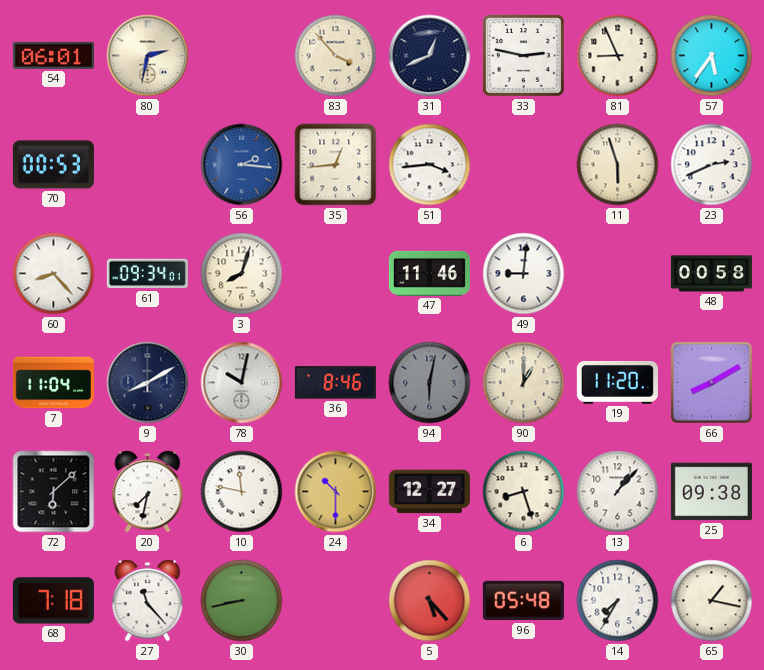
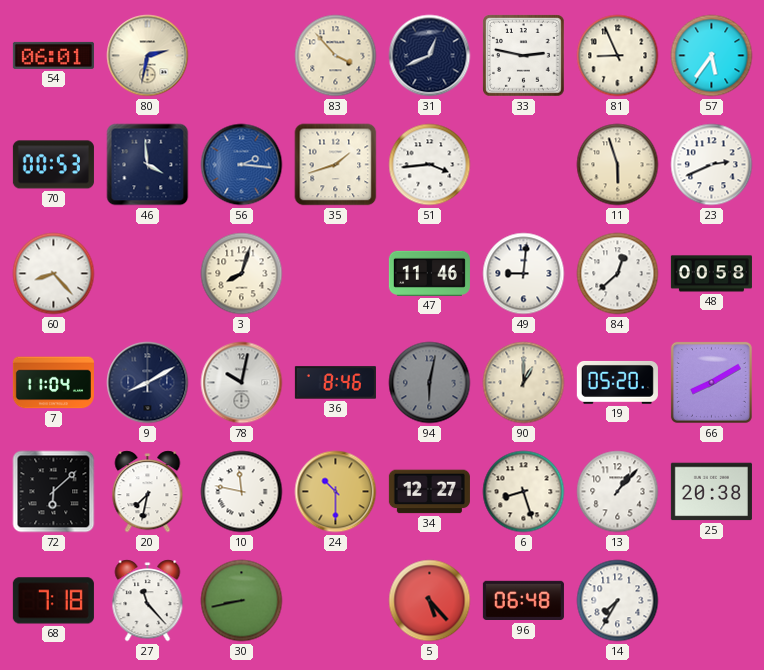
46: none -> 3:59
35: 12:44 -> 1:42
61: 09:34 -> none
84: none -> 12:38
19: 11:20 -> 05:20
25: 09:38 -> 20:38
96: 05:48 -> 06:48
65: 1:17 -> none
